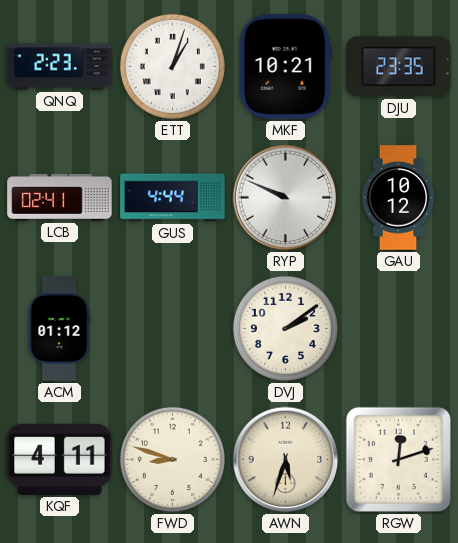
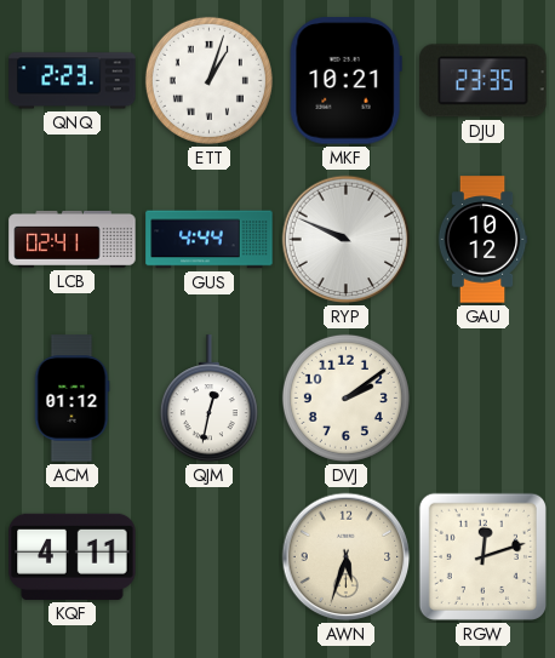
QJM: none -> 12:32
FWD: 8:48 -> none
